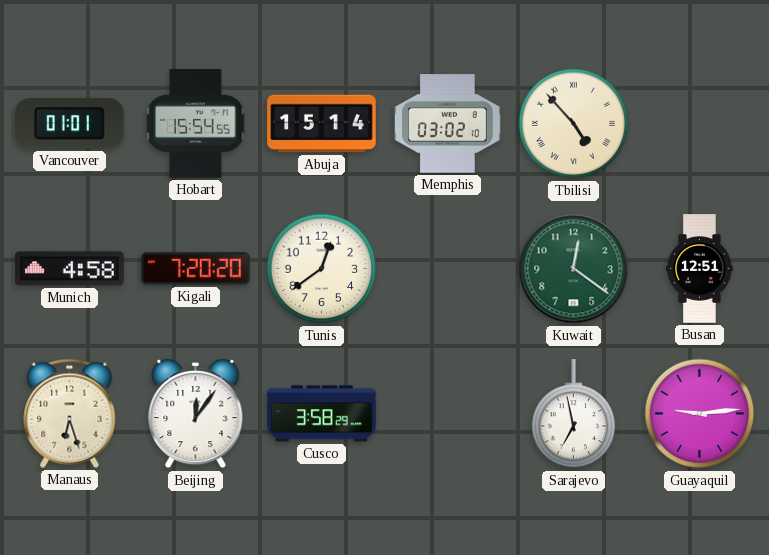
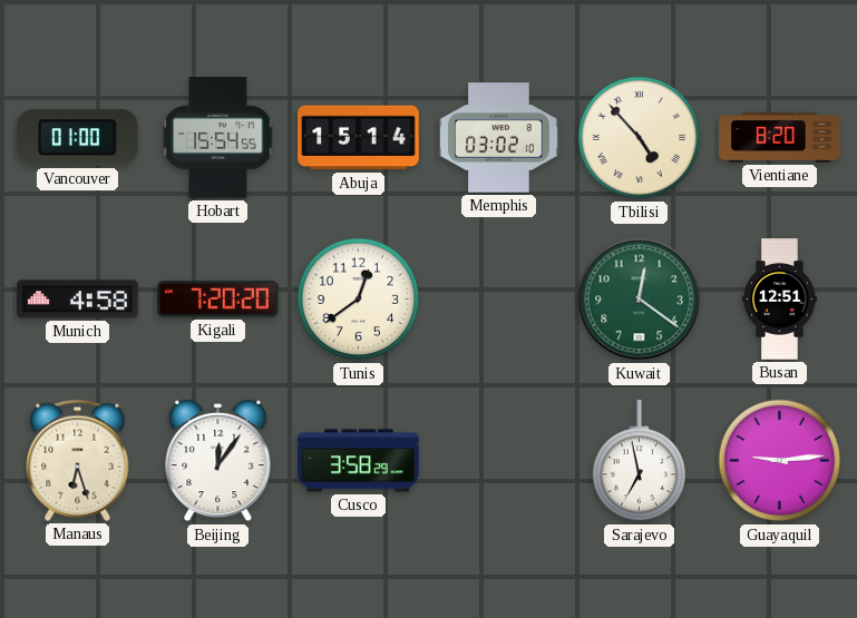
Vancouver: 01:01 -> 01:00
Vientiane: none -> 8:20
